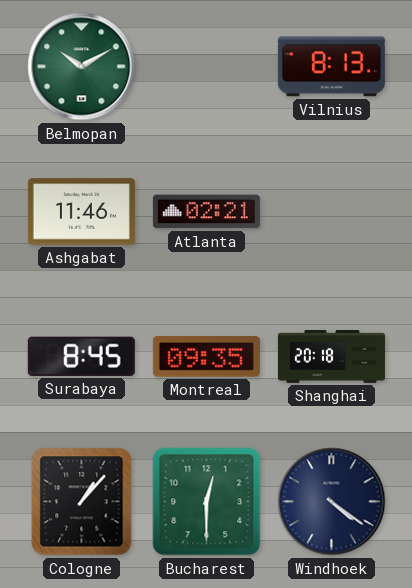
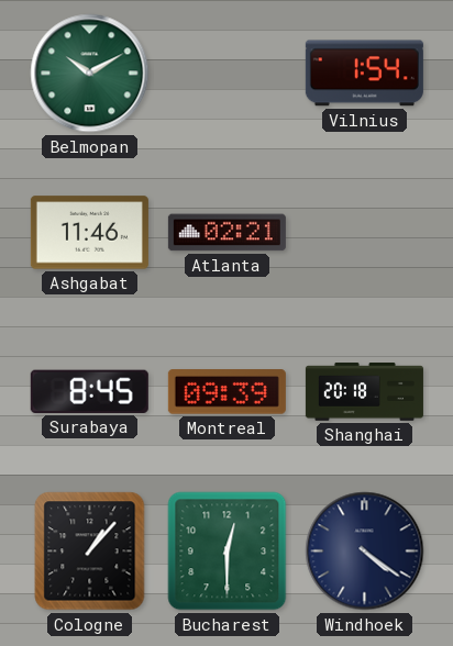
Vilnius: 8:13 -> 1:54
Montreal: 09:35 -> 09:39
